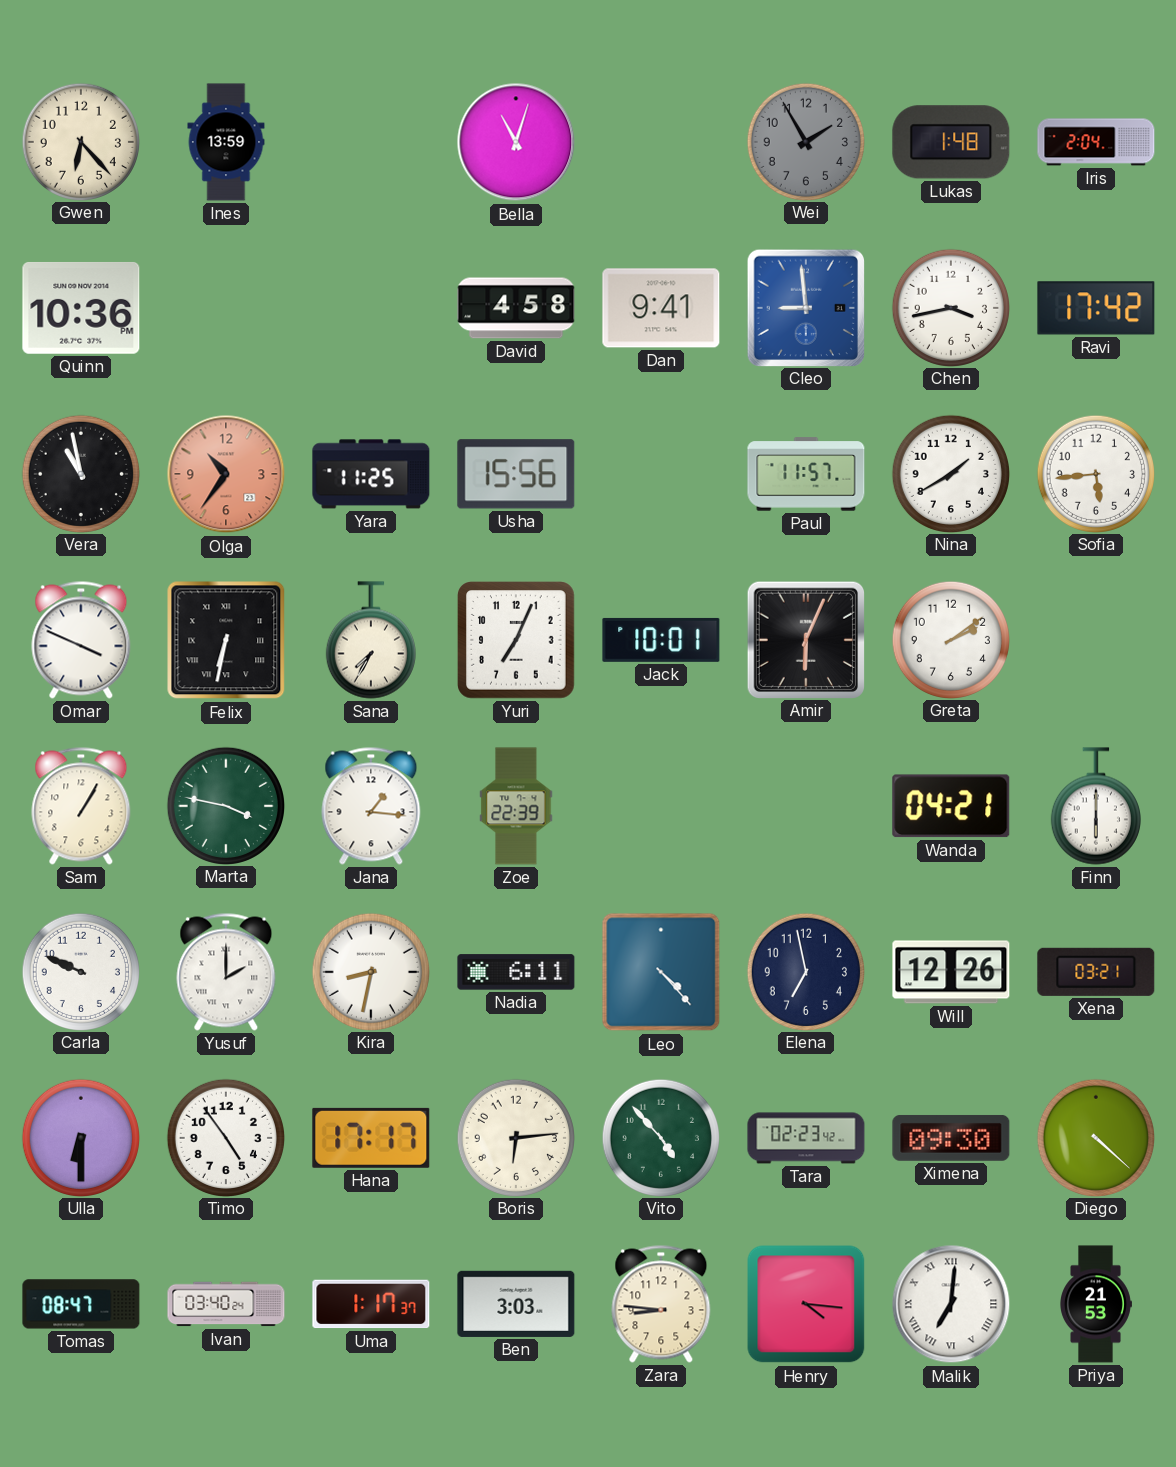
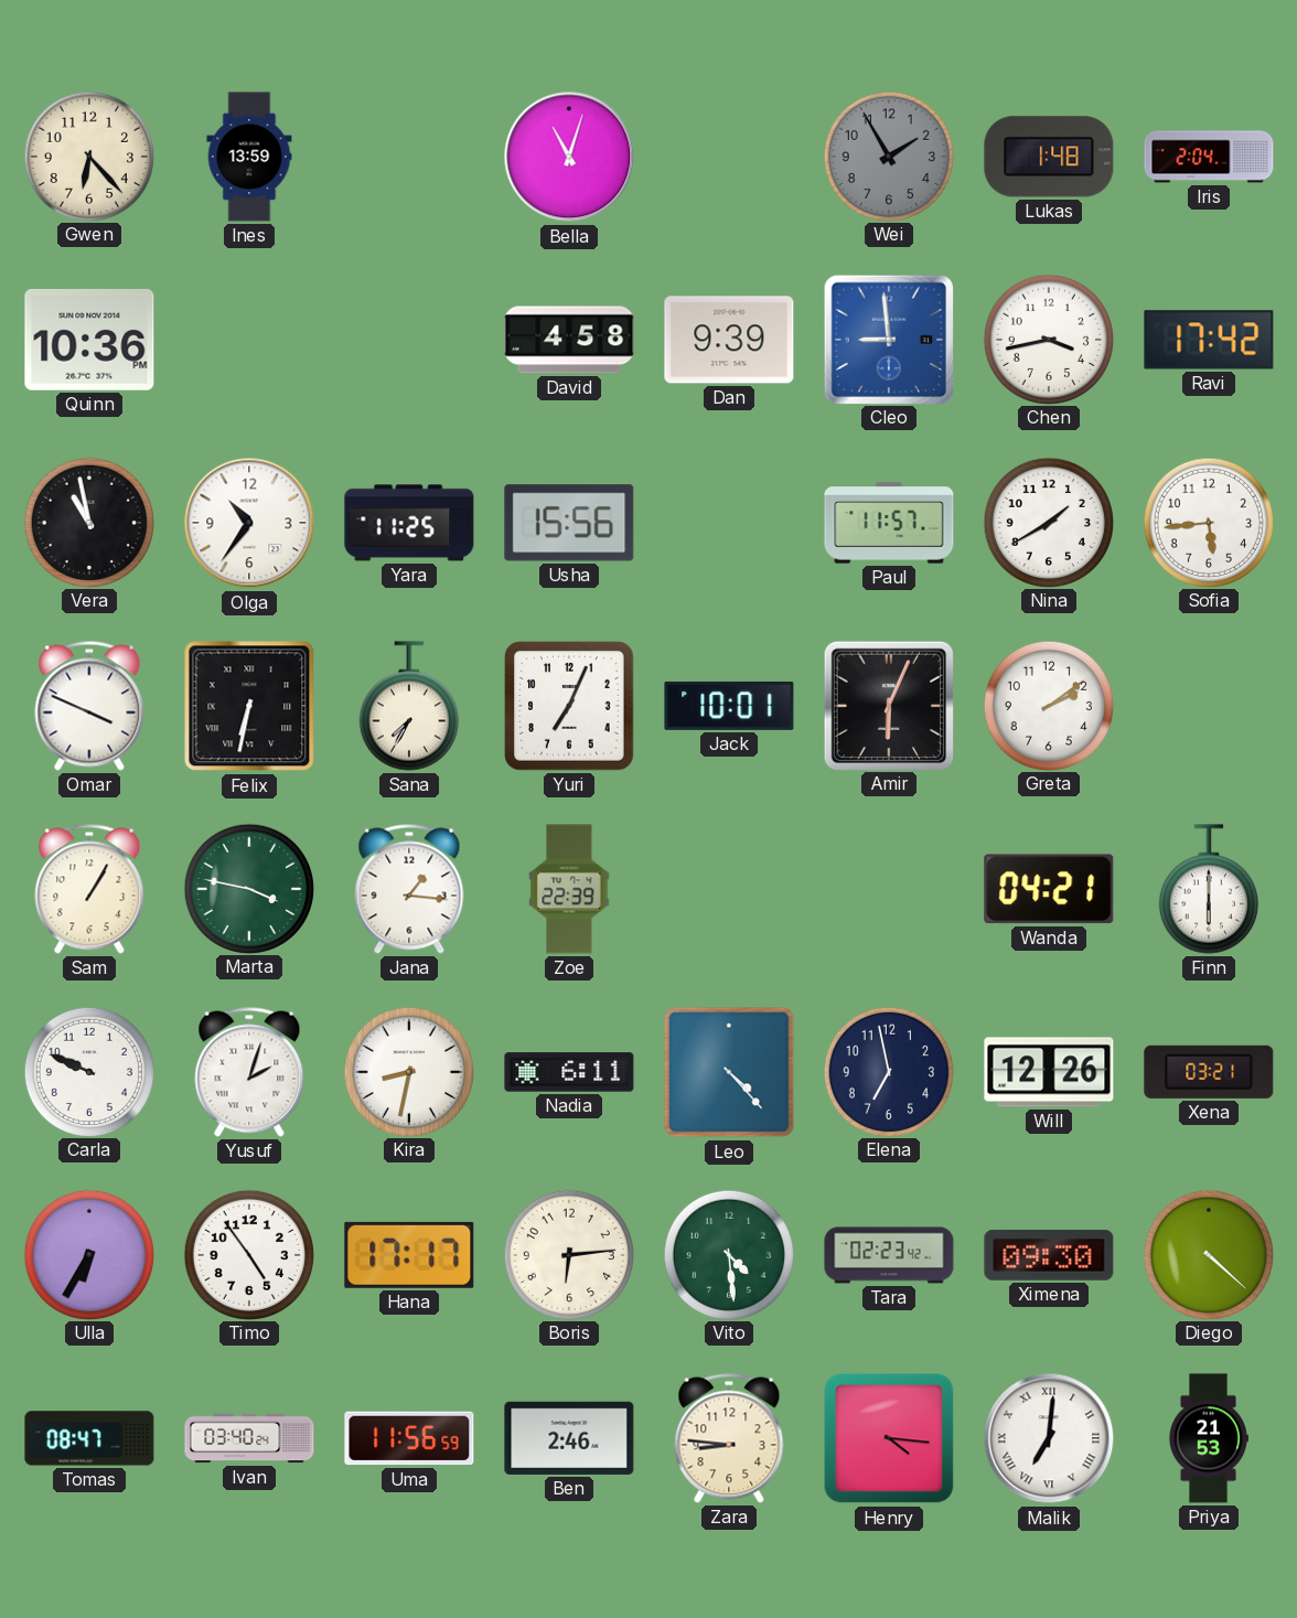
Dan: 9:41 -> 9:39
Olga dial: salmon -> white
Yusuf: 2:00 -> 2:03
Ulla: 6:30 -> 6:35
Vito: 4:53 -> 4:29
Uma: 1:17 -> 11:56
Ben: 3:03 -> 2:46
